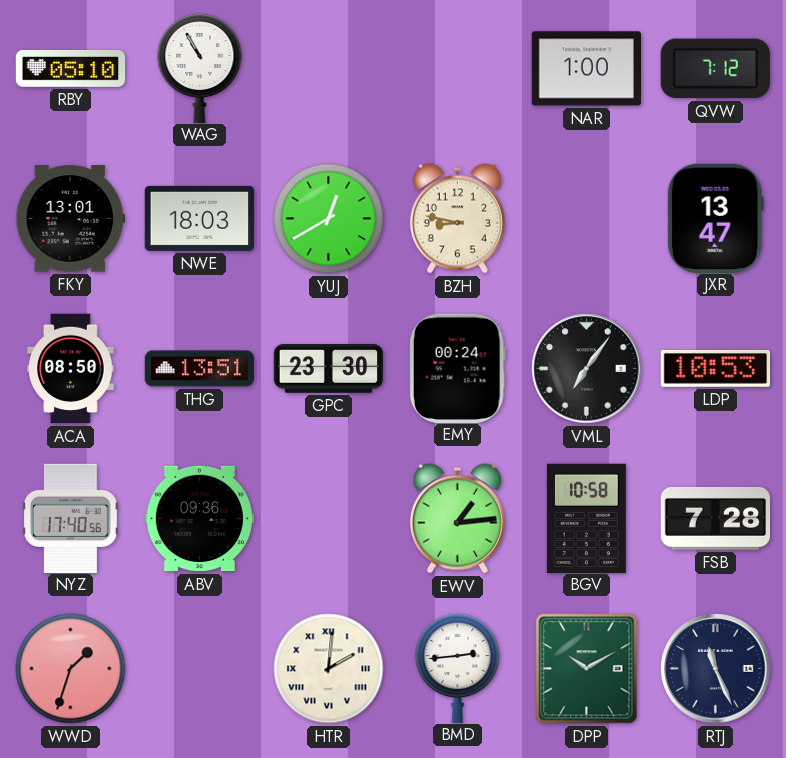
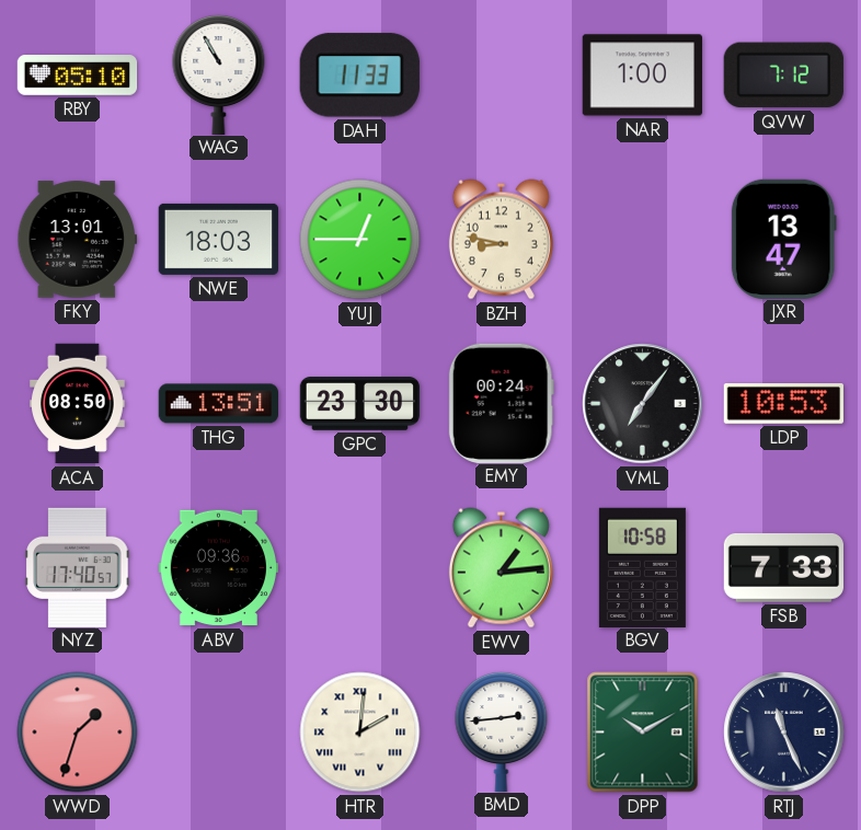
DAH: none -> 11:33
YUJ: 12:40 -> 12:45
NYZ: 17:40:56 -> 17:40:57
FSB: 7:28 -> 7:33
